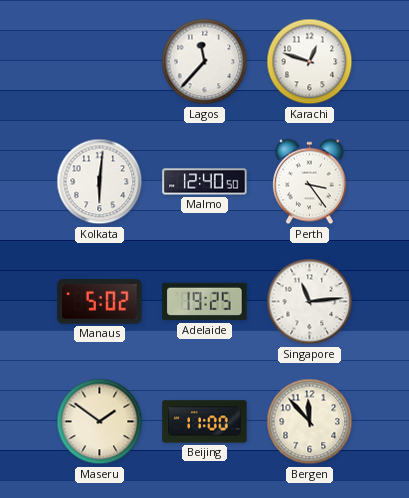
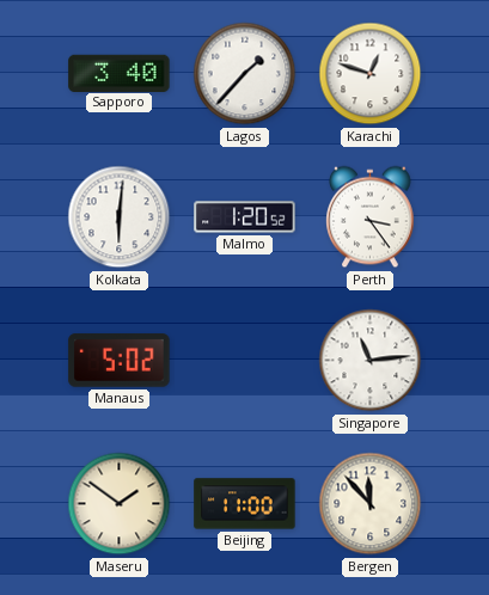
Sapporo: none -> 3:40
Lagos: 11:37 -> 1:37
Malmo: 12:40 -> 1:20
Adelaide: 19:25 -> none
